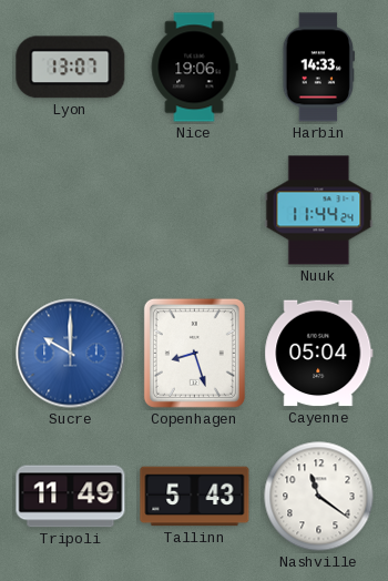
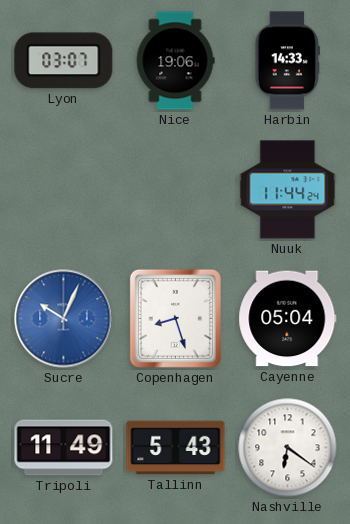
Lyon: 13:07 -> 03:07
Sucre: 10:00 -> 10:04
Nashville: 11:21 -> 6:21
